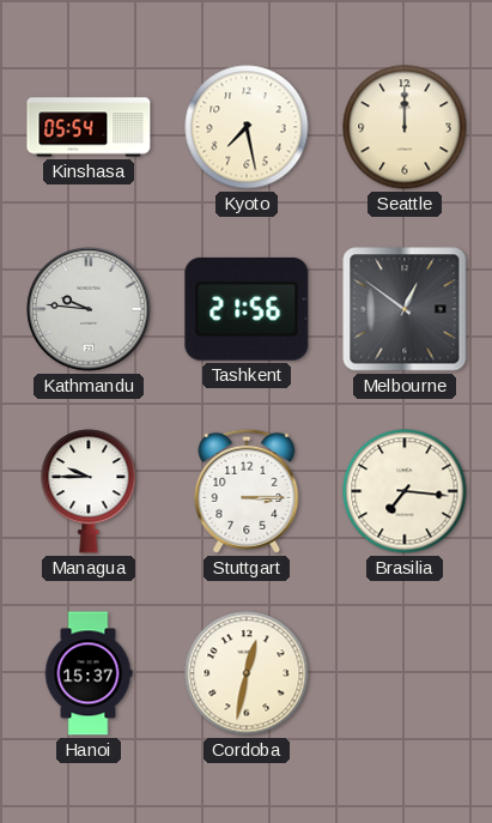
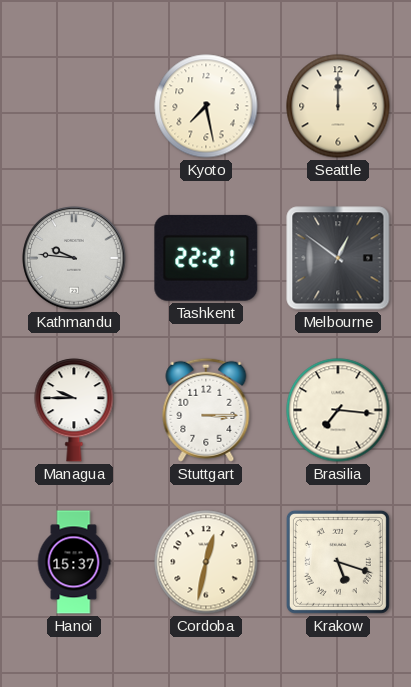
Kinshasa: 05:54 -> none
Tashkent: 21:56 -> 22:21
Krakow: none -> 5:18
